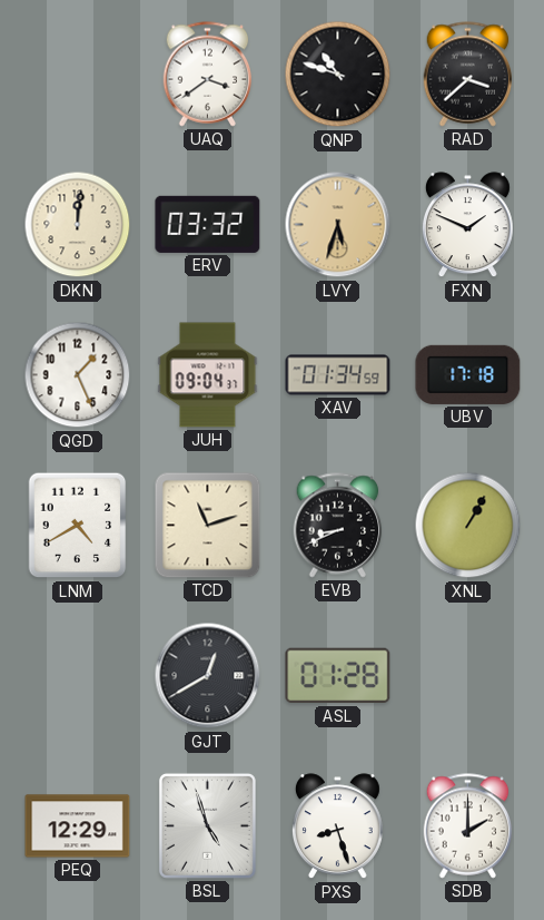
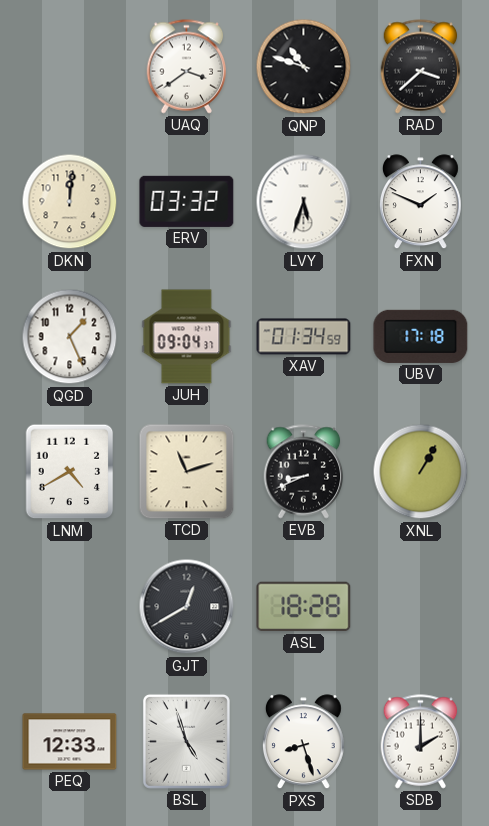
LVY dial: champagne -> white
ASL: 01:28 -> 18:28
PEQ: 12:29 -> 12:33
